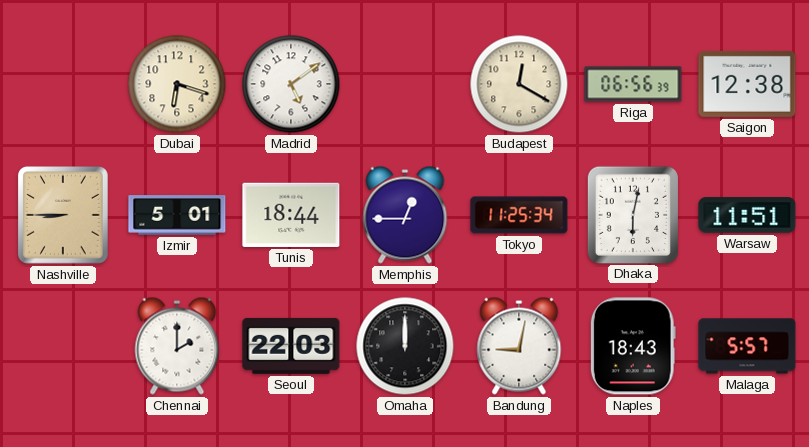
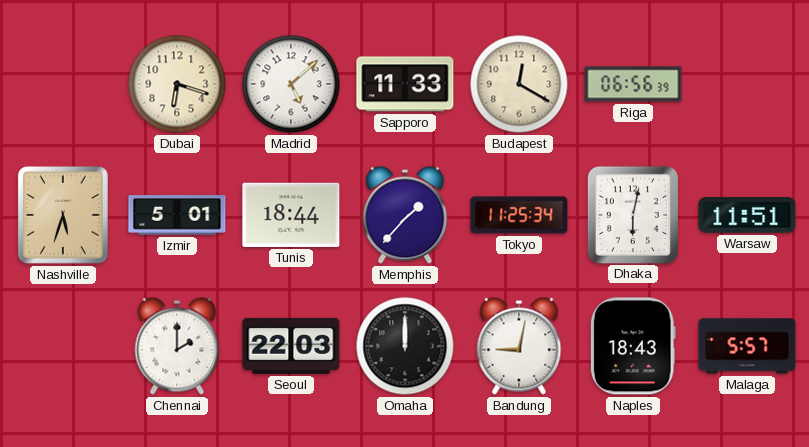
Madrid: 5:09 -> 5:08
Sapporo: none -> 11:33
Saigon: 12:38 -> none
Nashville: 8:45 -> 5:33
Memphis: 12:45 -> 1:37
